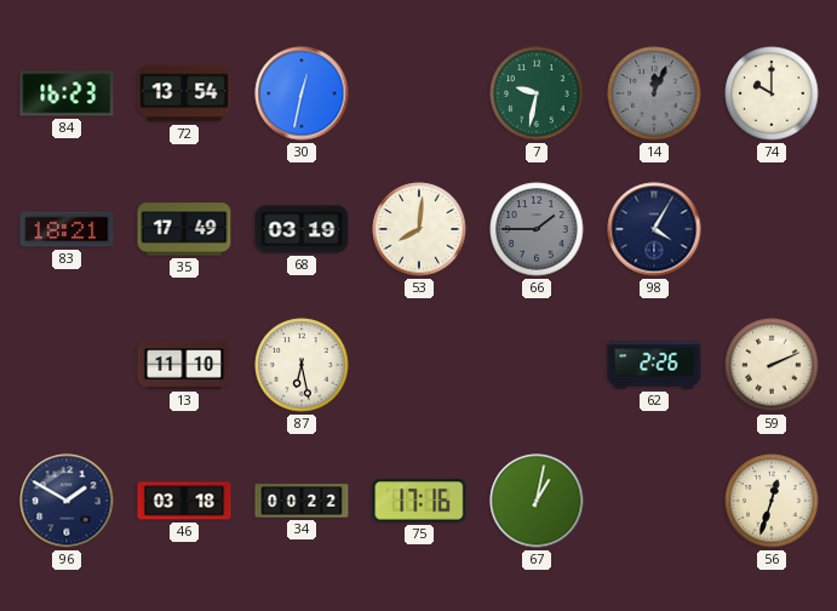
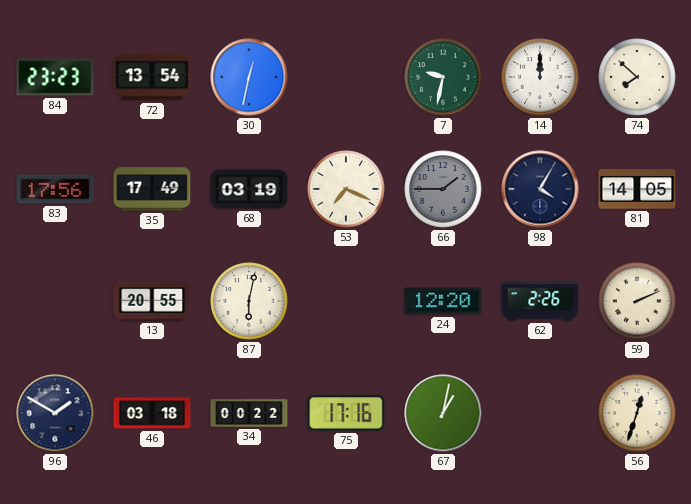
84: 16:23 -> 23:23
14: 12:04 -> 12:00
14 dial: grey -> white
74: 10:00 -> 7:52
83: 18:21 -> 17:56
53: 8:01 -> 7:19
81: none -> 14:05
13: 11:10 -> 20:55
87: 6:28 -> 6:02
24: none -> 12:20
